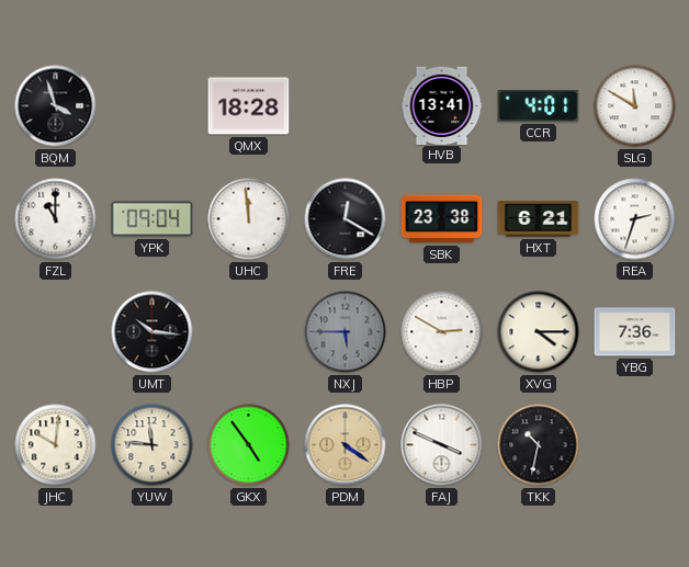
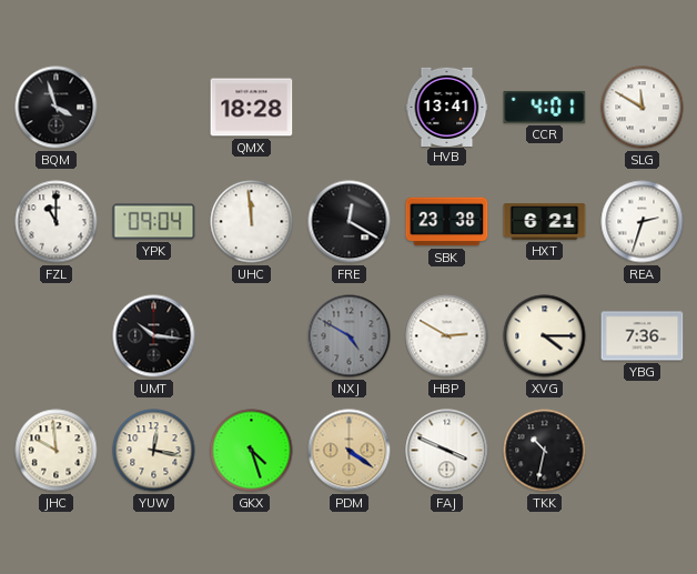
NXJ: 5:45 -> 4:50
JHC: 10:01 -> 9:59
YUW: 11:46 -> 12:17
GKX: 4:54 -> 4:27
